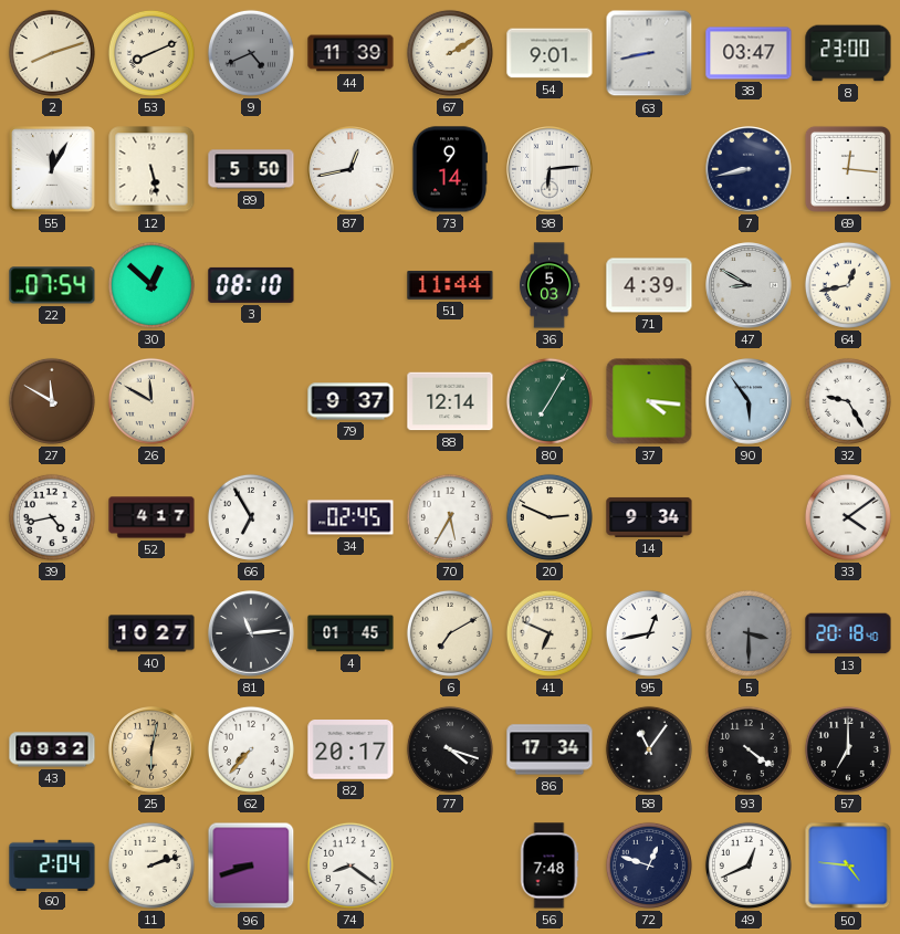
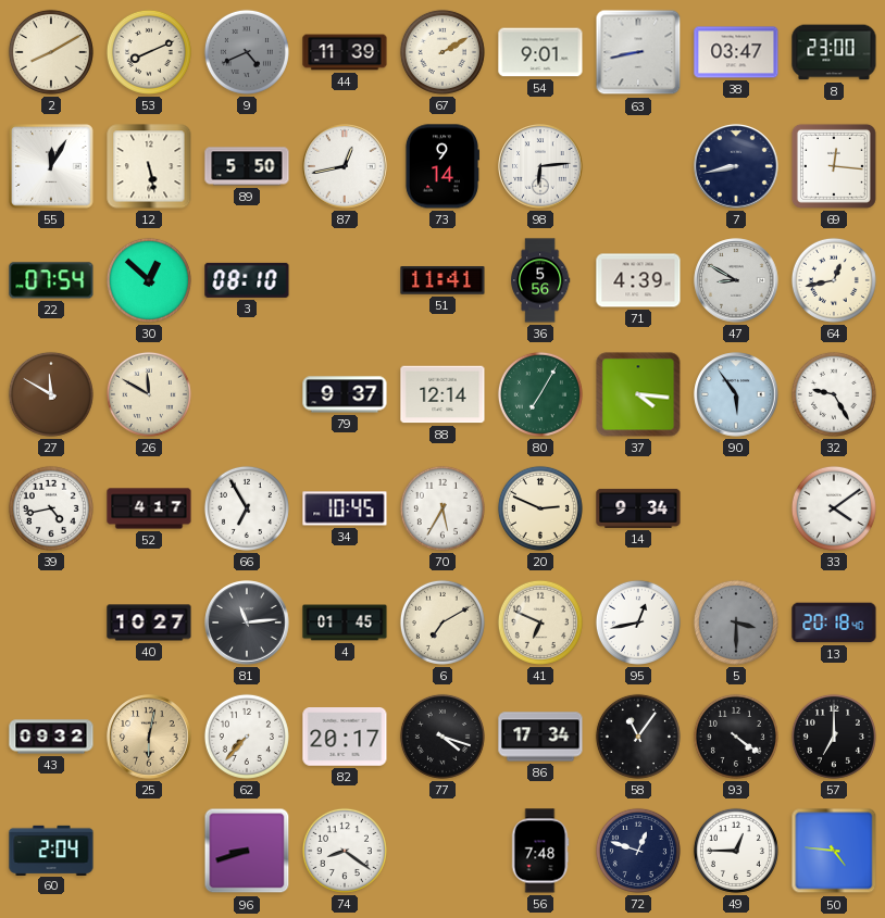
2: 8:12 -> 8:10
51: 11:44 -> 11:41
36: 5:03 -> 5:56
34: 02:45 -> 10:45
11: 2:12 -> none
49: 12:41 -> 12:45
